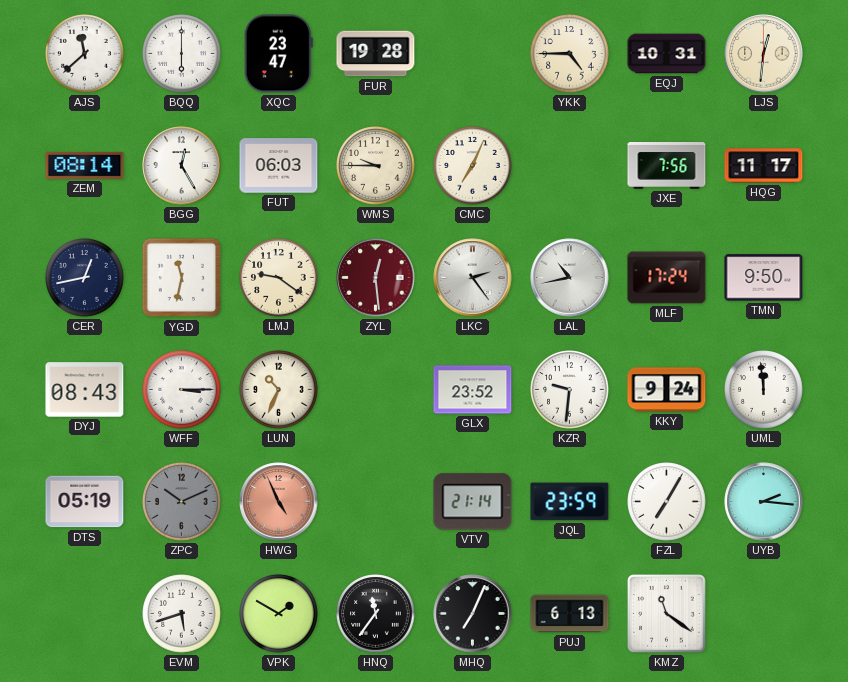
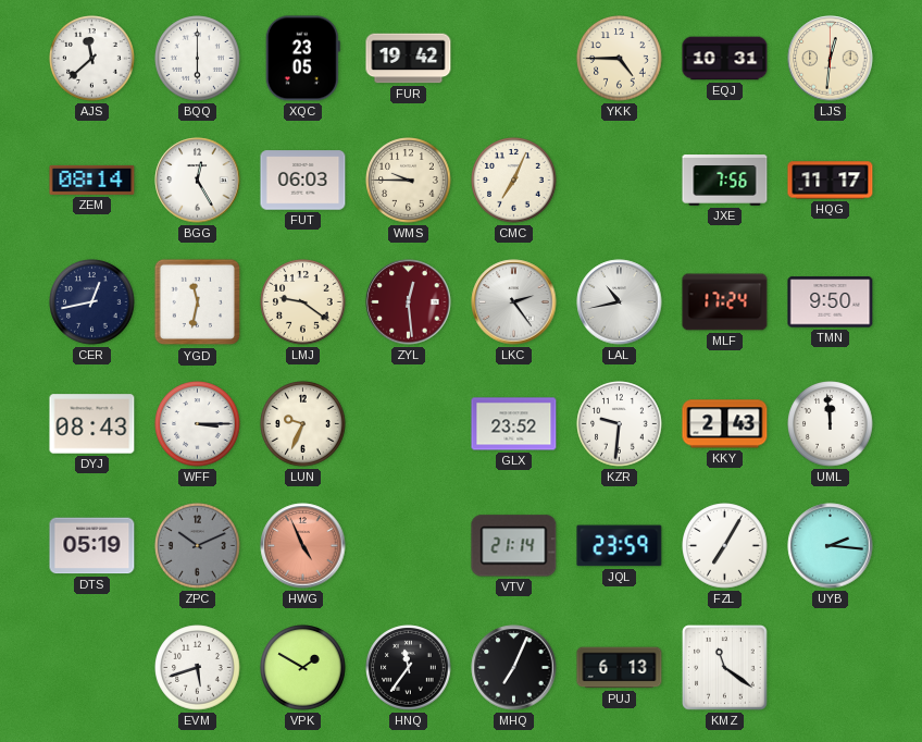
XQC: 23:47 -> 23:05
FUR: 19:28 -> 19:42
LUN: 10:34 -> 9:34
KKY: 9:24 -> 2:43
